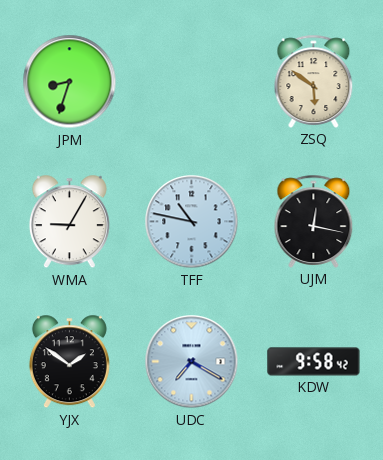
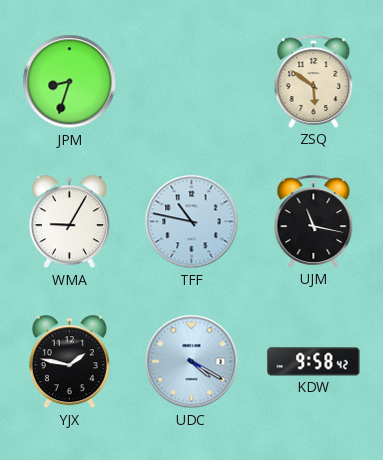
UJM: 12:17 -> 11:17
YJX: 1:51 -> 1:47
UDC: 7:20 -> 4:20
